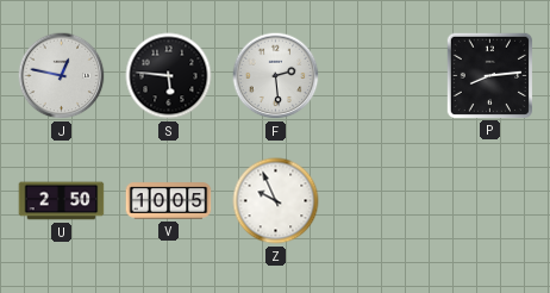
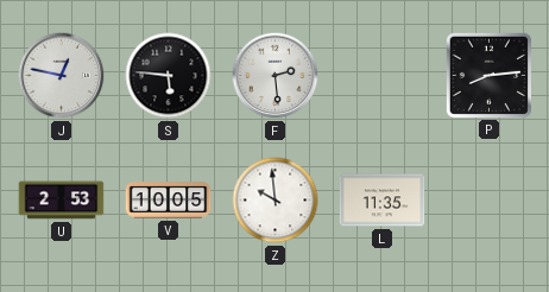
U: 2:50 -> 2:53
Z: 9:56 -> 9:59
L: none -> 11:35
